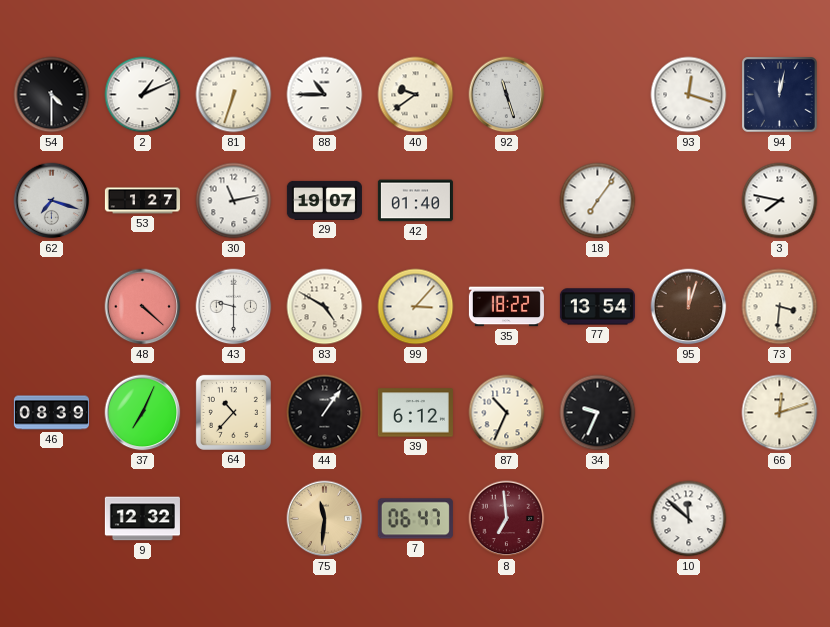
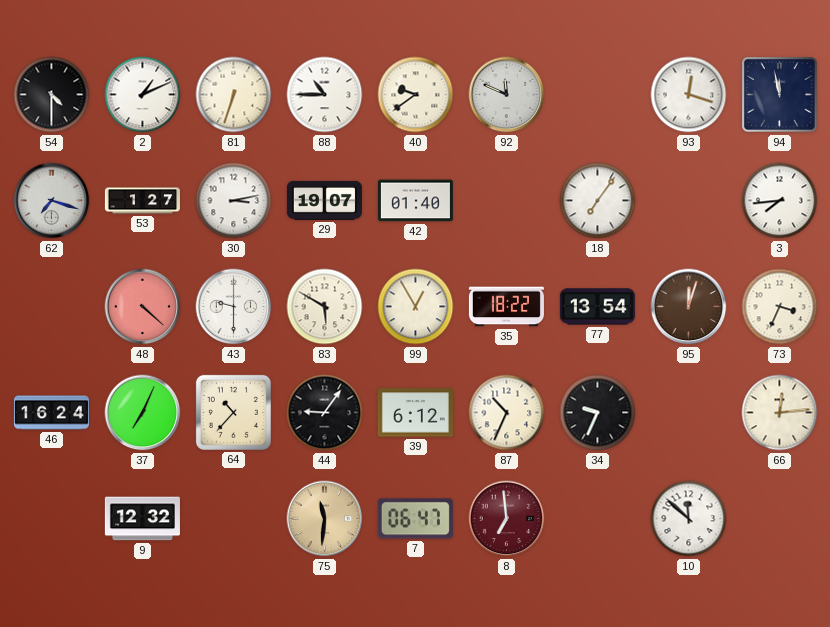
92: 11:27 -> 11:49
94: 12:02 -> 11:58
30: 11:13 -> 3:13
3: 7:47 -> 7:44
83: 4:50 -> 5:50
99: 3:07 -> 12:55
73: 3:31 -> 3:34
46: 08:39 -> 16:24
44: 1:06 -> 9:06
66: 12:12 -> 12:14
